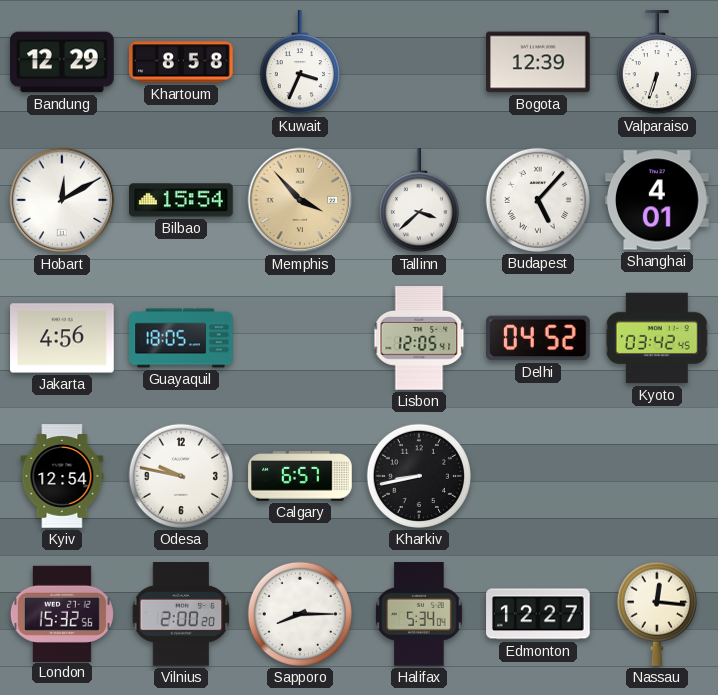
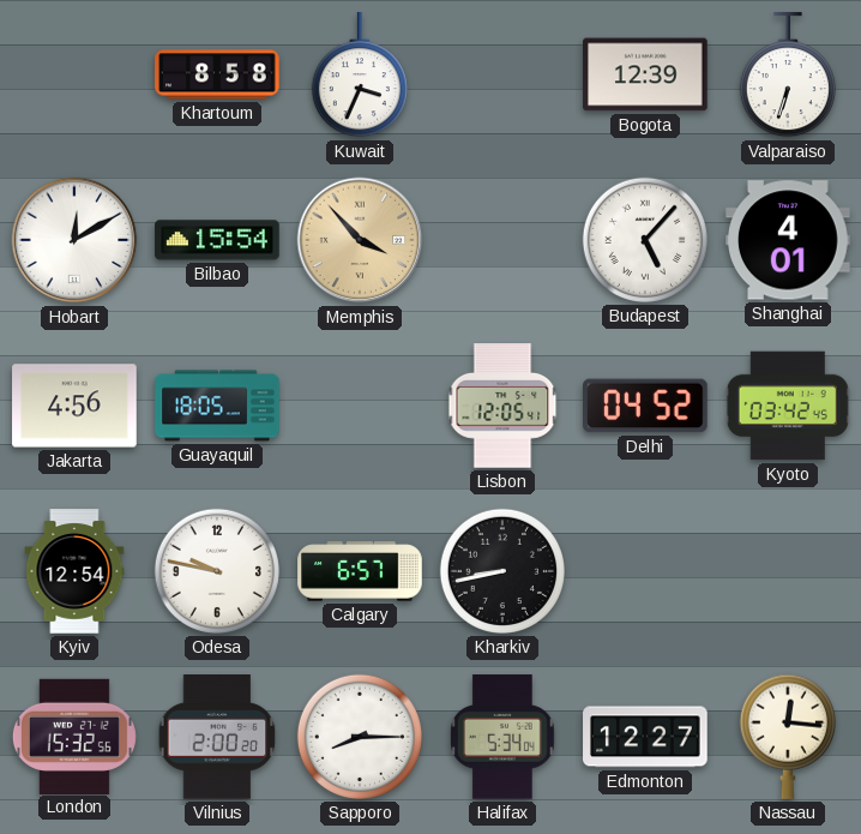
Bandung: 12:29 -> none
Tallinn: 3:38 -> none
